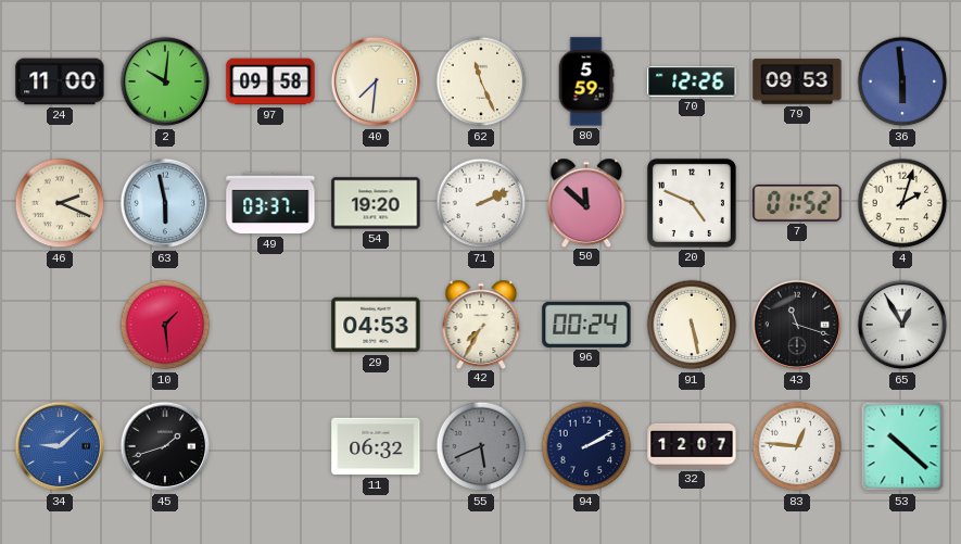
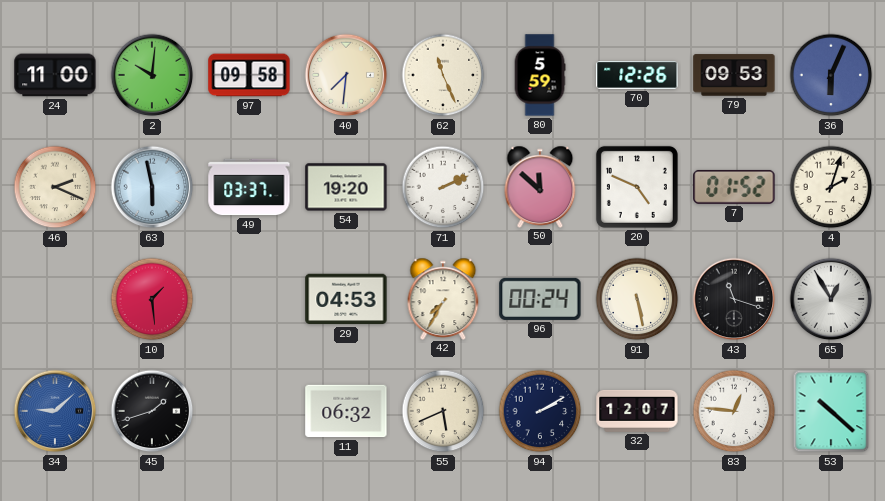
36: 5:59 -> 6:04
55 dial: grey -> cream
